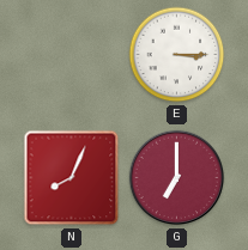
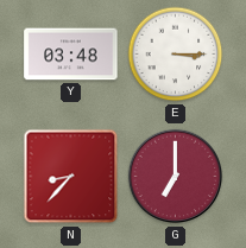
Y: none -> 03:48
N: 8:04 -> 8:37
